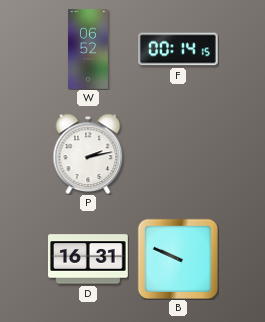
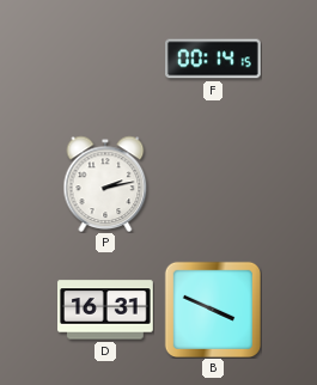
W: 06:52 -> none
B: 9:49 -> 3:49
